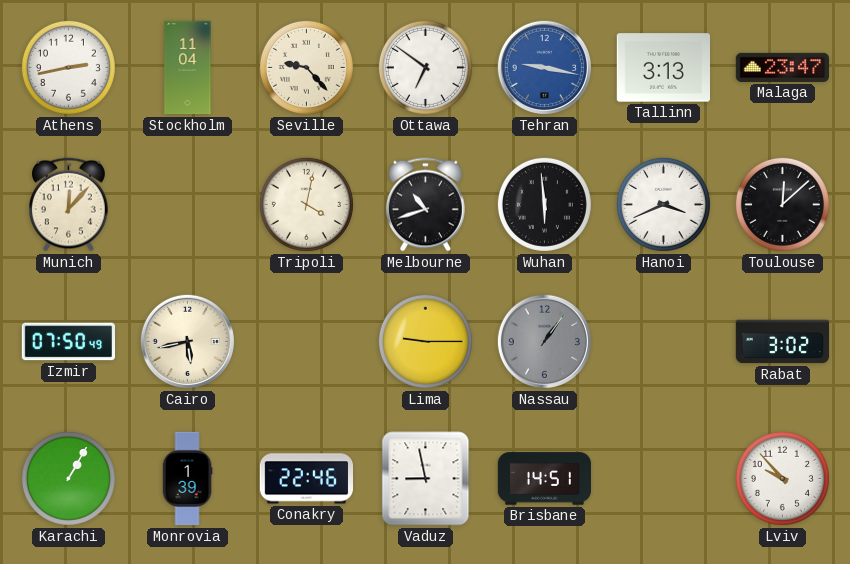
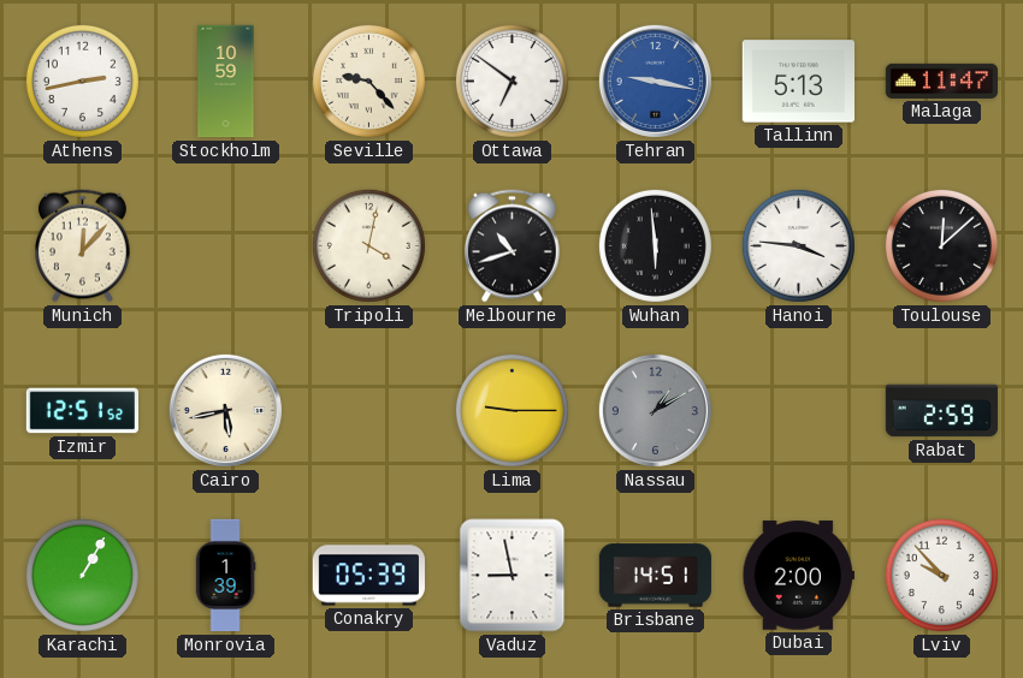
Stockholm: 11:04 -> 10:59
Tallinn: 3:13 -> 5:13
Malaga: 23:47 -> 11:47
Hanoi: 3:41 -> 3:46
Izmir: 07:50 -> 12:51
Nassau: 1:06 -> 1:10
Rabat: 3:02 -> 2:59
Conakry: 22:46 -> 05:39
Dubai: none -> 2:00
